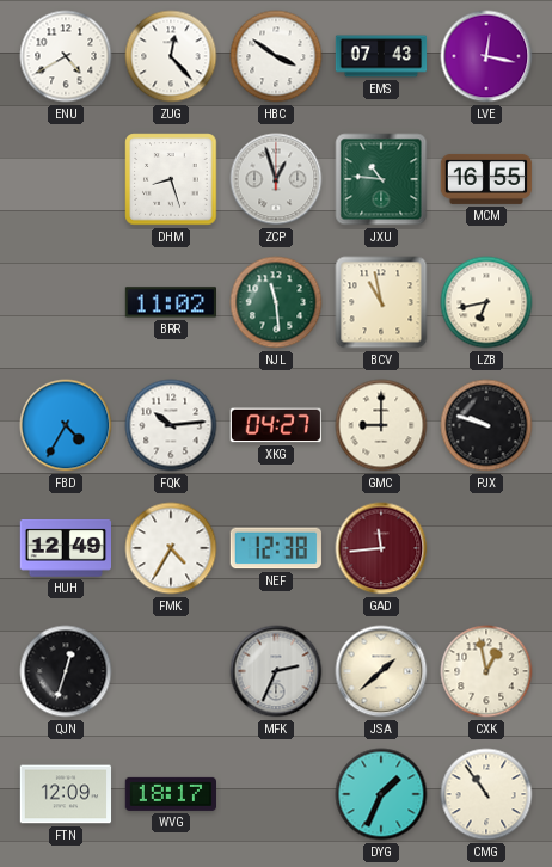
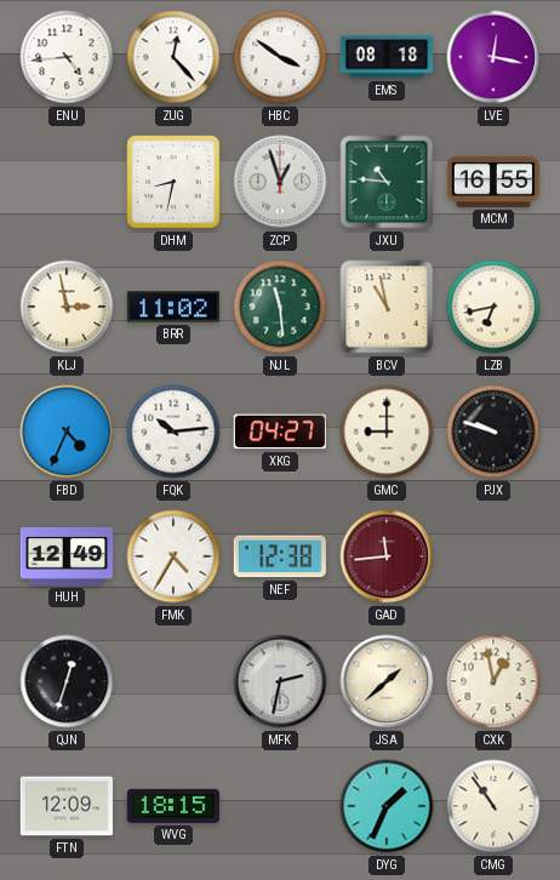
ENU: 4:40 -> 4:44
EMS: 07:43 -> 08:18
DHM: 8:27 -> 8:32
KLJ: none -> 2:58
FBD: 4:35 -> 4:34
MFK: 2:34 -> 2:32
WVG: 18:17 -> 18:15
